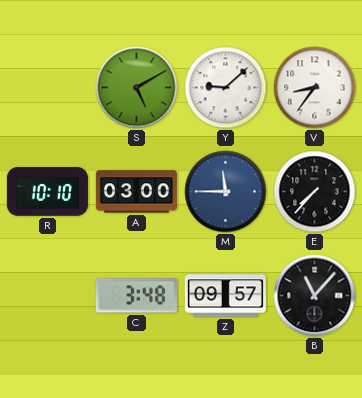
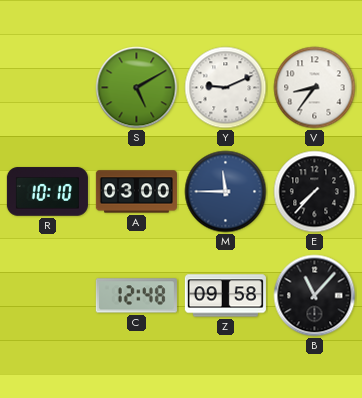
Y: 9:08 -> 9:11
C: 3:48 -> 12:48
Z: 09:57 -> 09:58
